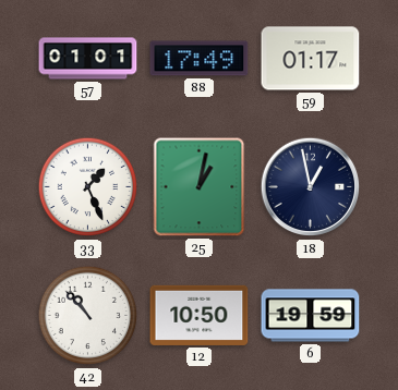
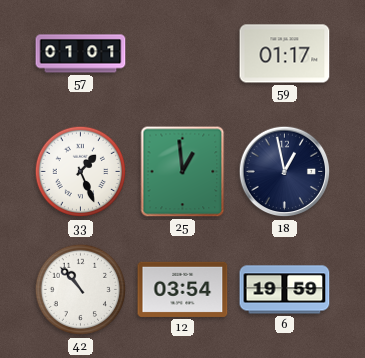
88: 17:49 -> none
25: 1:02 -> 12:59
12: 10:50 -> 03:54
